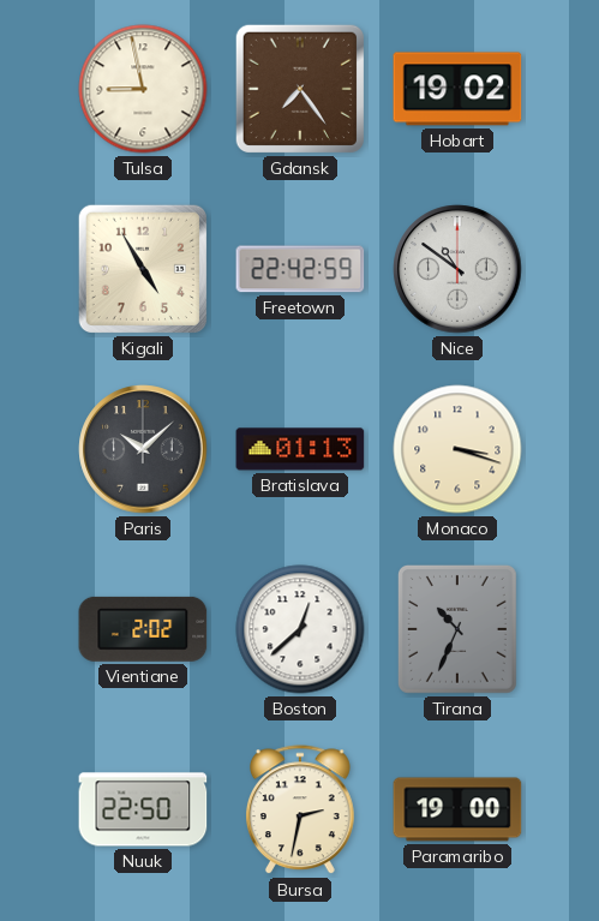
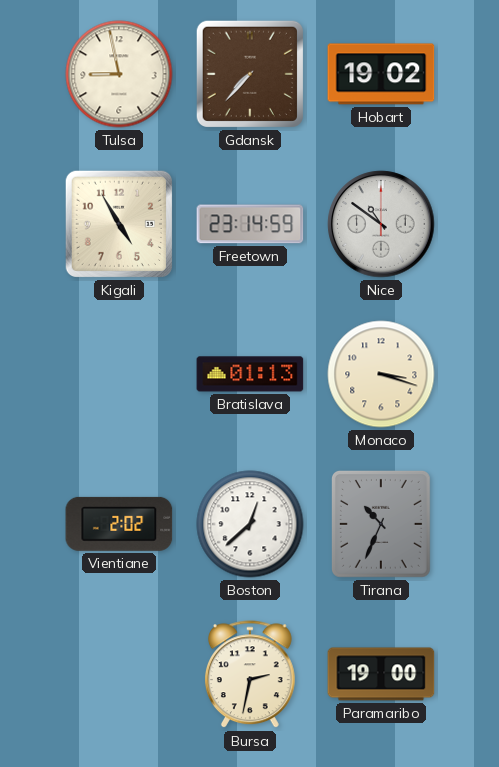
Gdansk: 7:24 -> 7:37
Freetown: 22:42 -> 23:14
Paris: 10:08 -> none
Nuuk: 22:50 -> none
